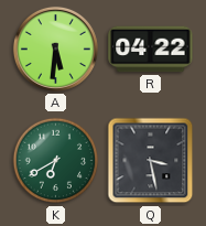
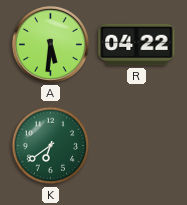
K: 6:40 -> 6:39
Q: 3:28 -> none
